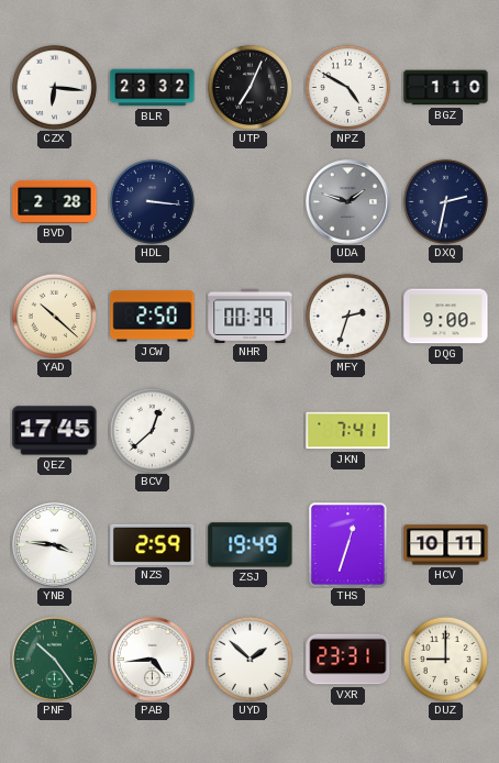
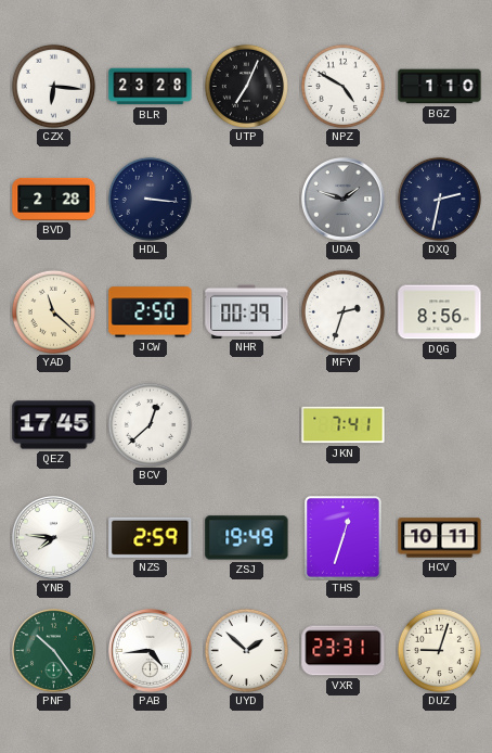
BLR: 23:32 -> 23:28
YAD: 10:22 -> 11:22
DQG: 9:00 -> 8:56
YNB: 3:46 -> 7:46
DUZ: 9:00 -> 9:03
